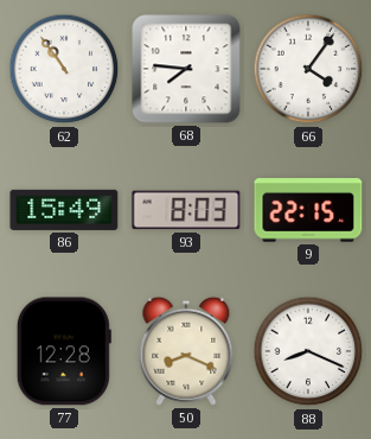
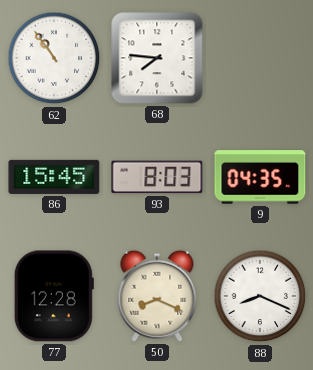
66: 4:06 -> none
86: 15:49 -> 15:45
9: 22:15 -> 04:35
